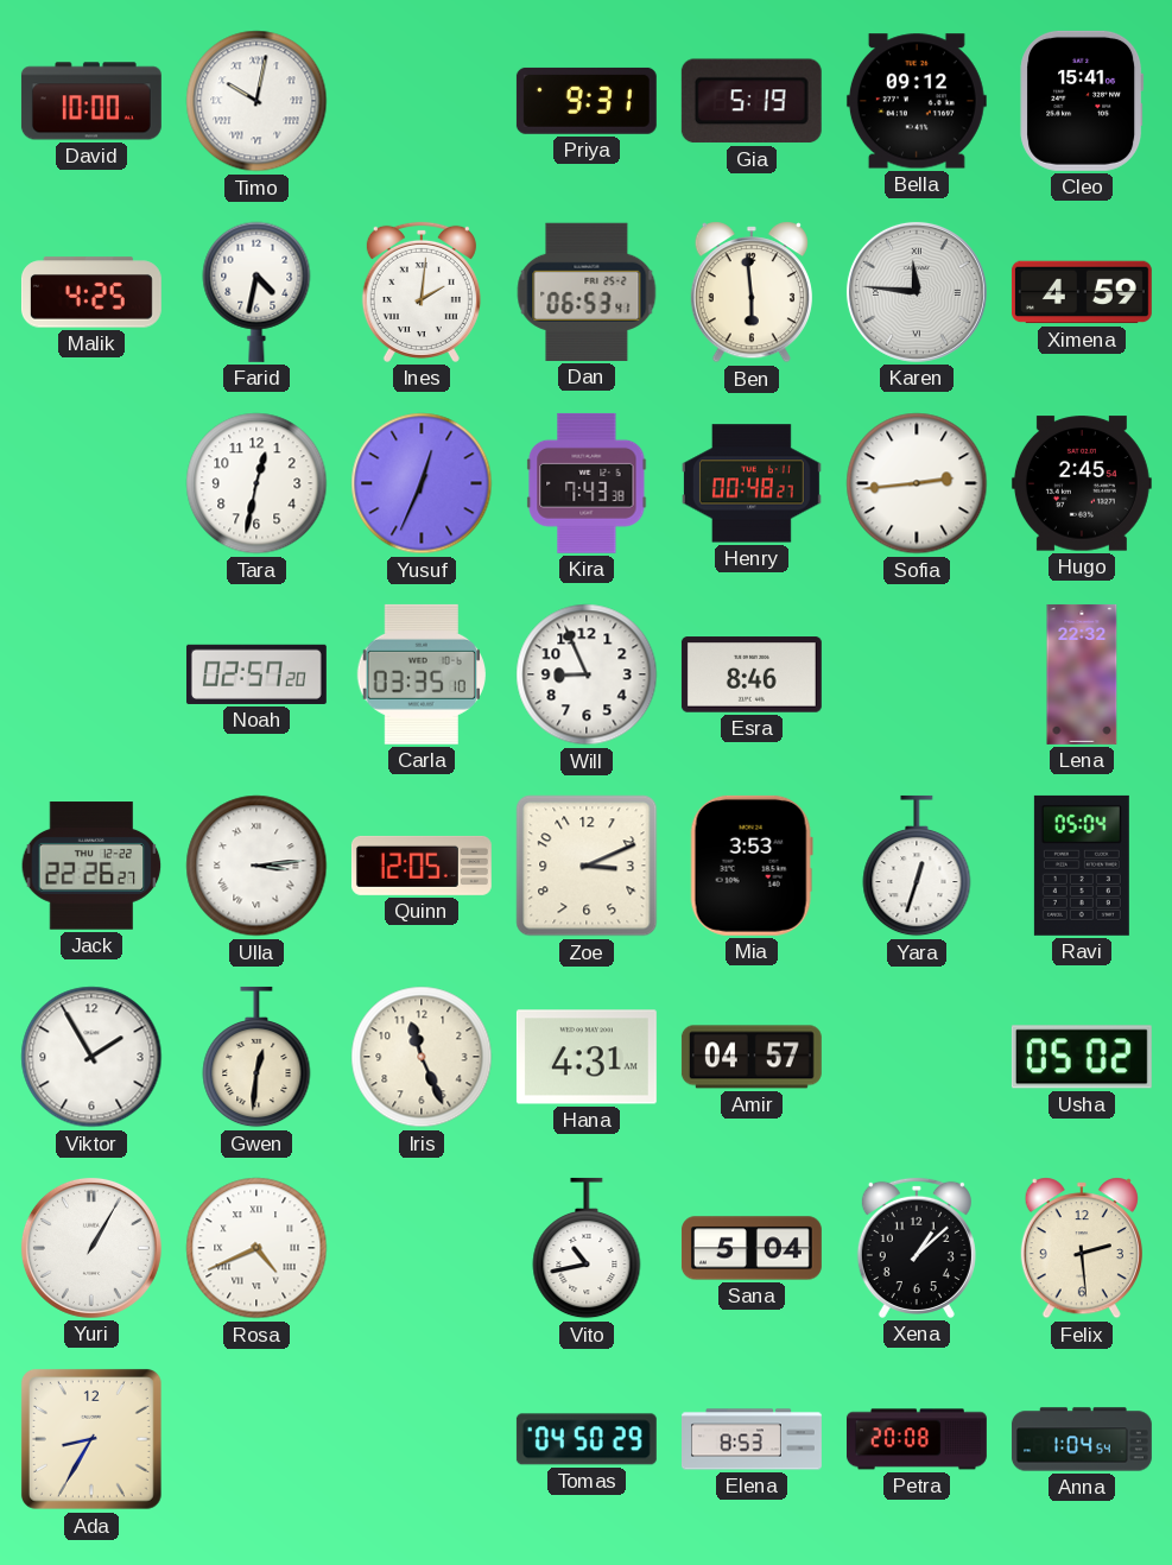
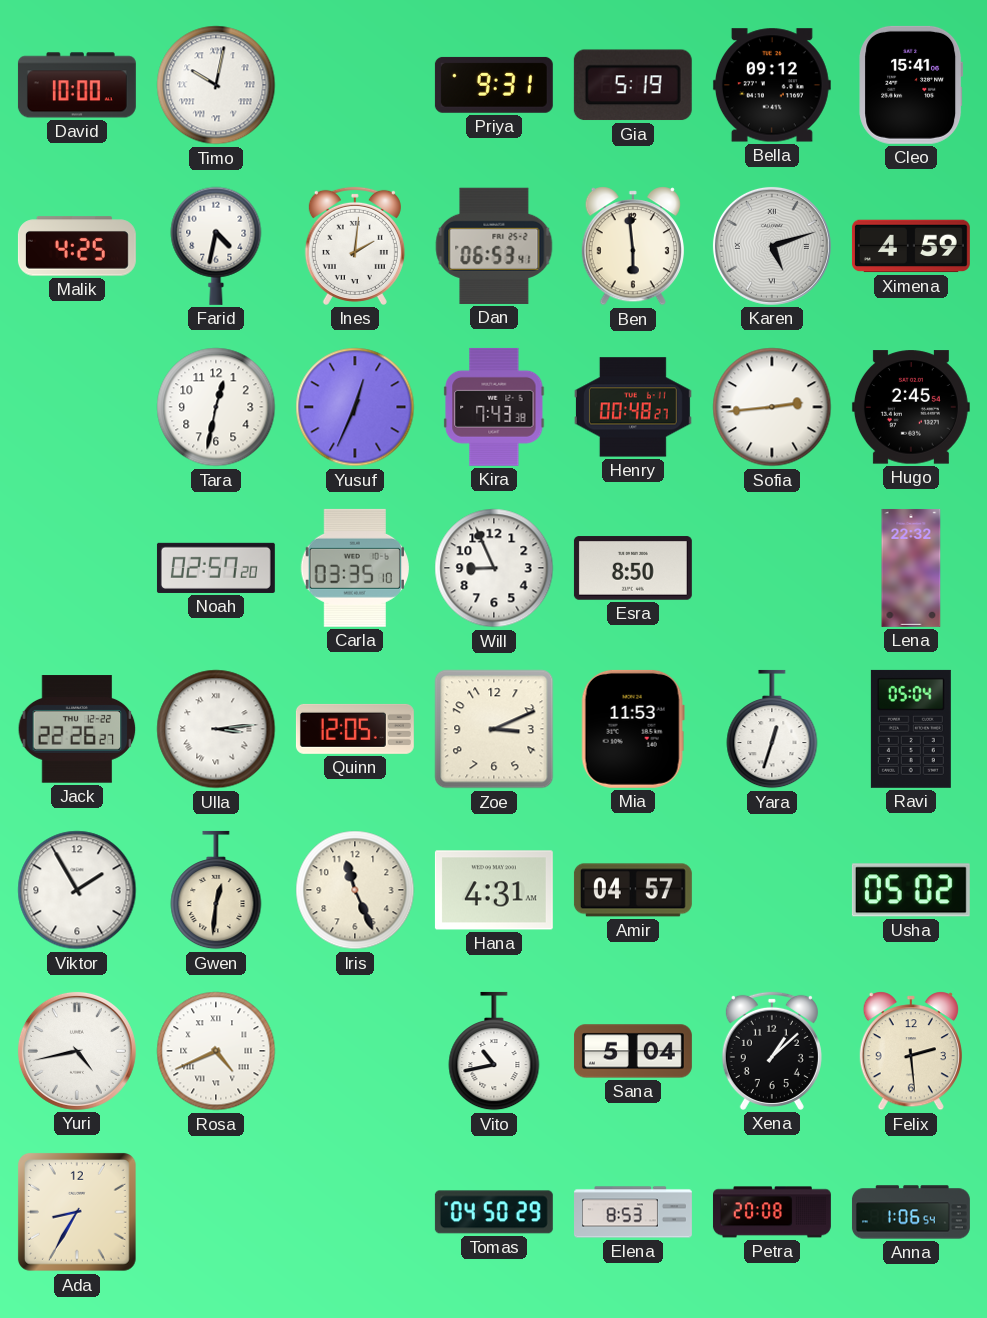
Karen: 11:46 -> 5:12
Esra: 8:46 -> 8:50
Mia: 3:53 -> 11:53
Yuri: 1:05 -> 4:43
Anna: 1:04 -> 1:06
